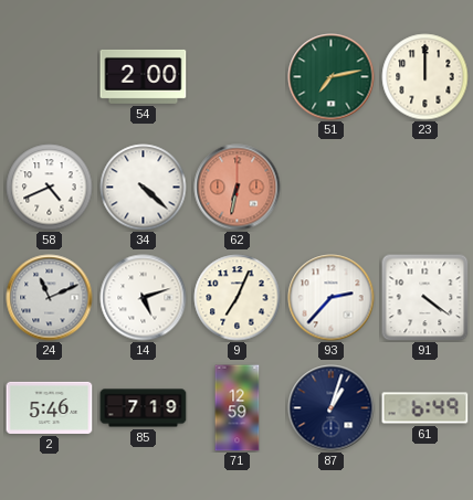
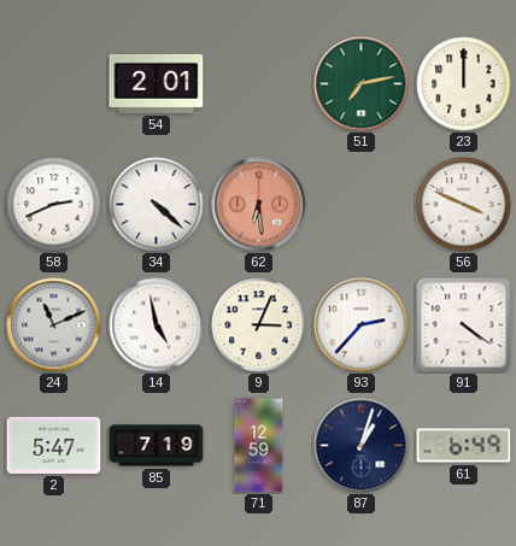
54: 2:00 -> 2:01
58: 4:41 -> 2:41
62: 6:32 -> 6:29
56: none -> 3:49
14: 5:12 -> 4:58
9: 7:04 -> 3:04
2: 5:46 -> 5:47
